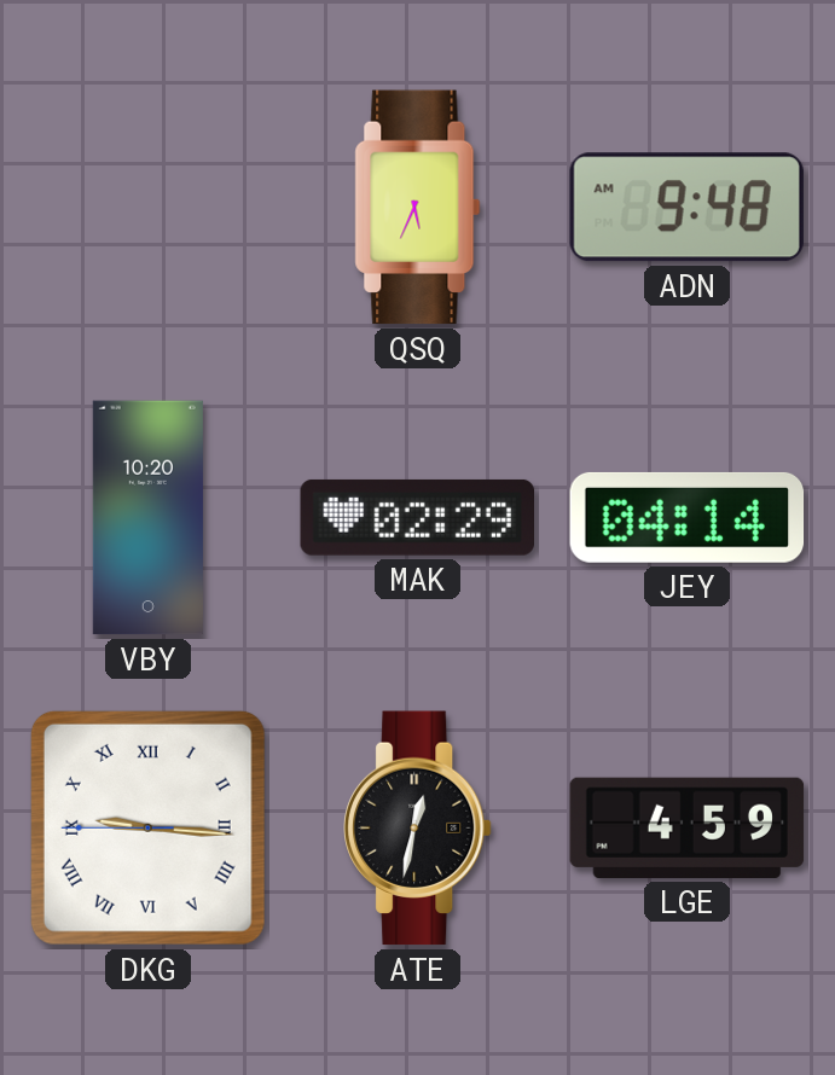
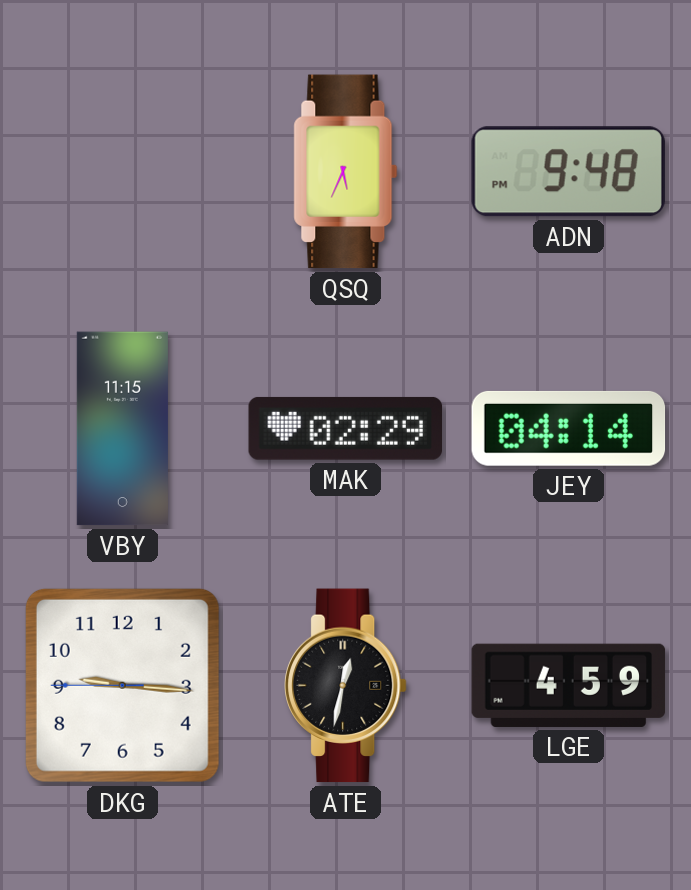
ADN: 9:48 AM -> 9:48 PM
VBY: 10:20 -> 11:15
DKG numerals: Roman -> Arabic
